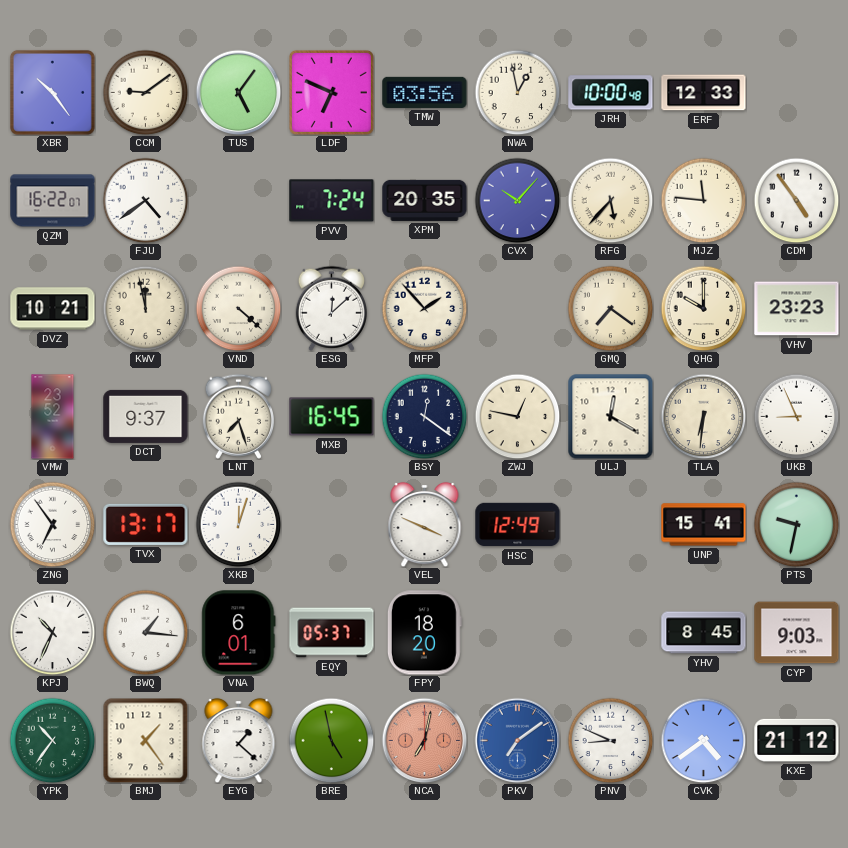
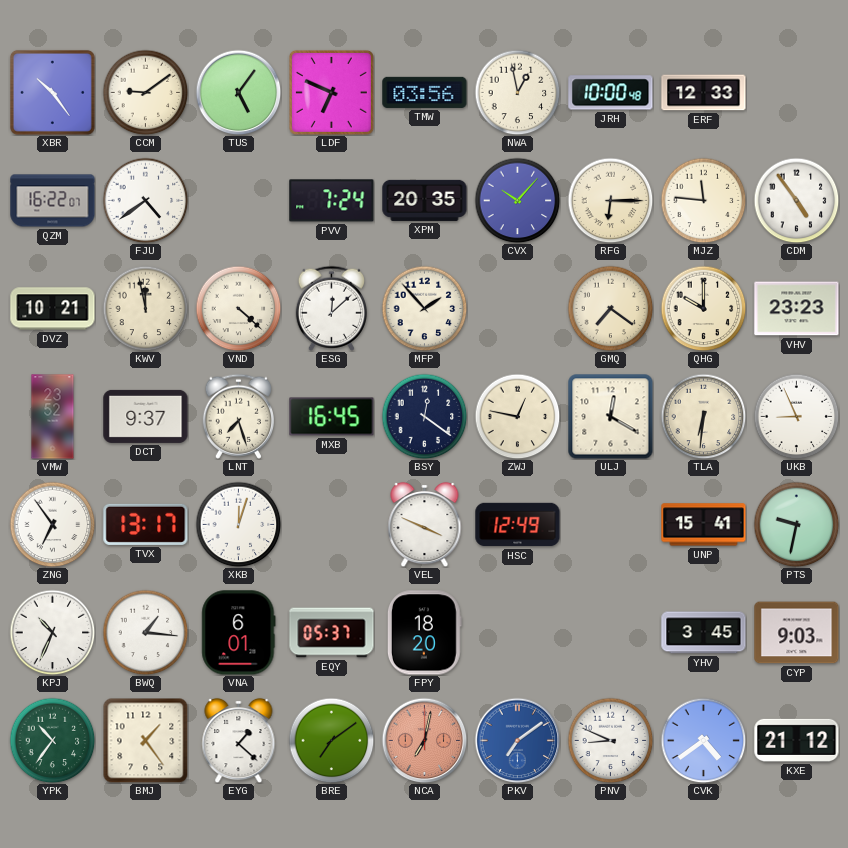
RFG: 5:37 -> 6:15
YHV: 8:45 -> 3:45
BRE: 4:58 -> 7:09
